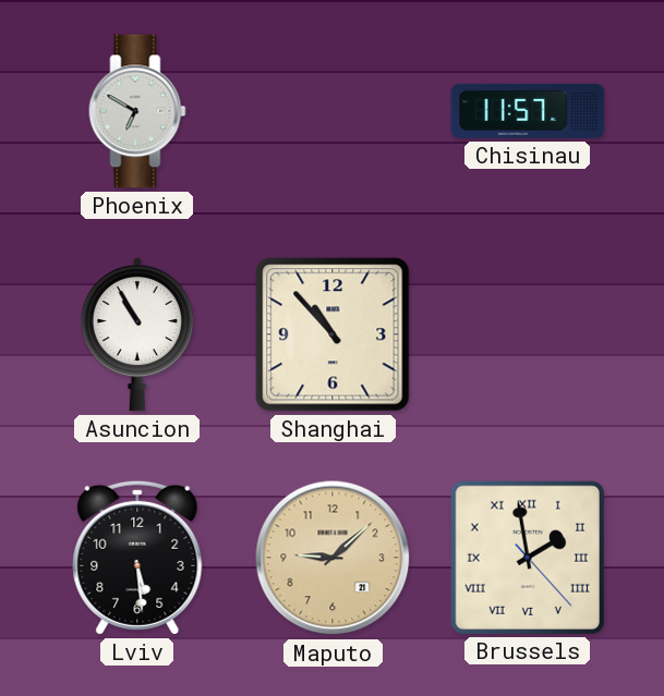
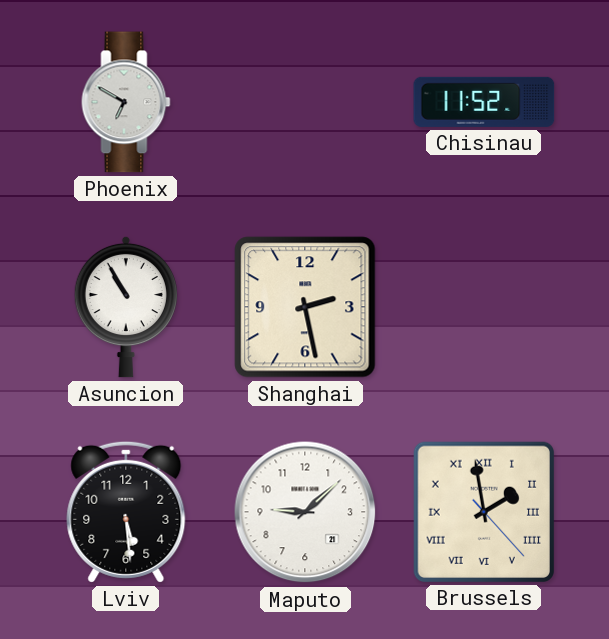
Chisinau: 11:57 -> 11:52
Shanghai: 10:53 -> 2:28
Maputo dial: champagne -> white
